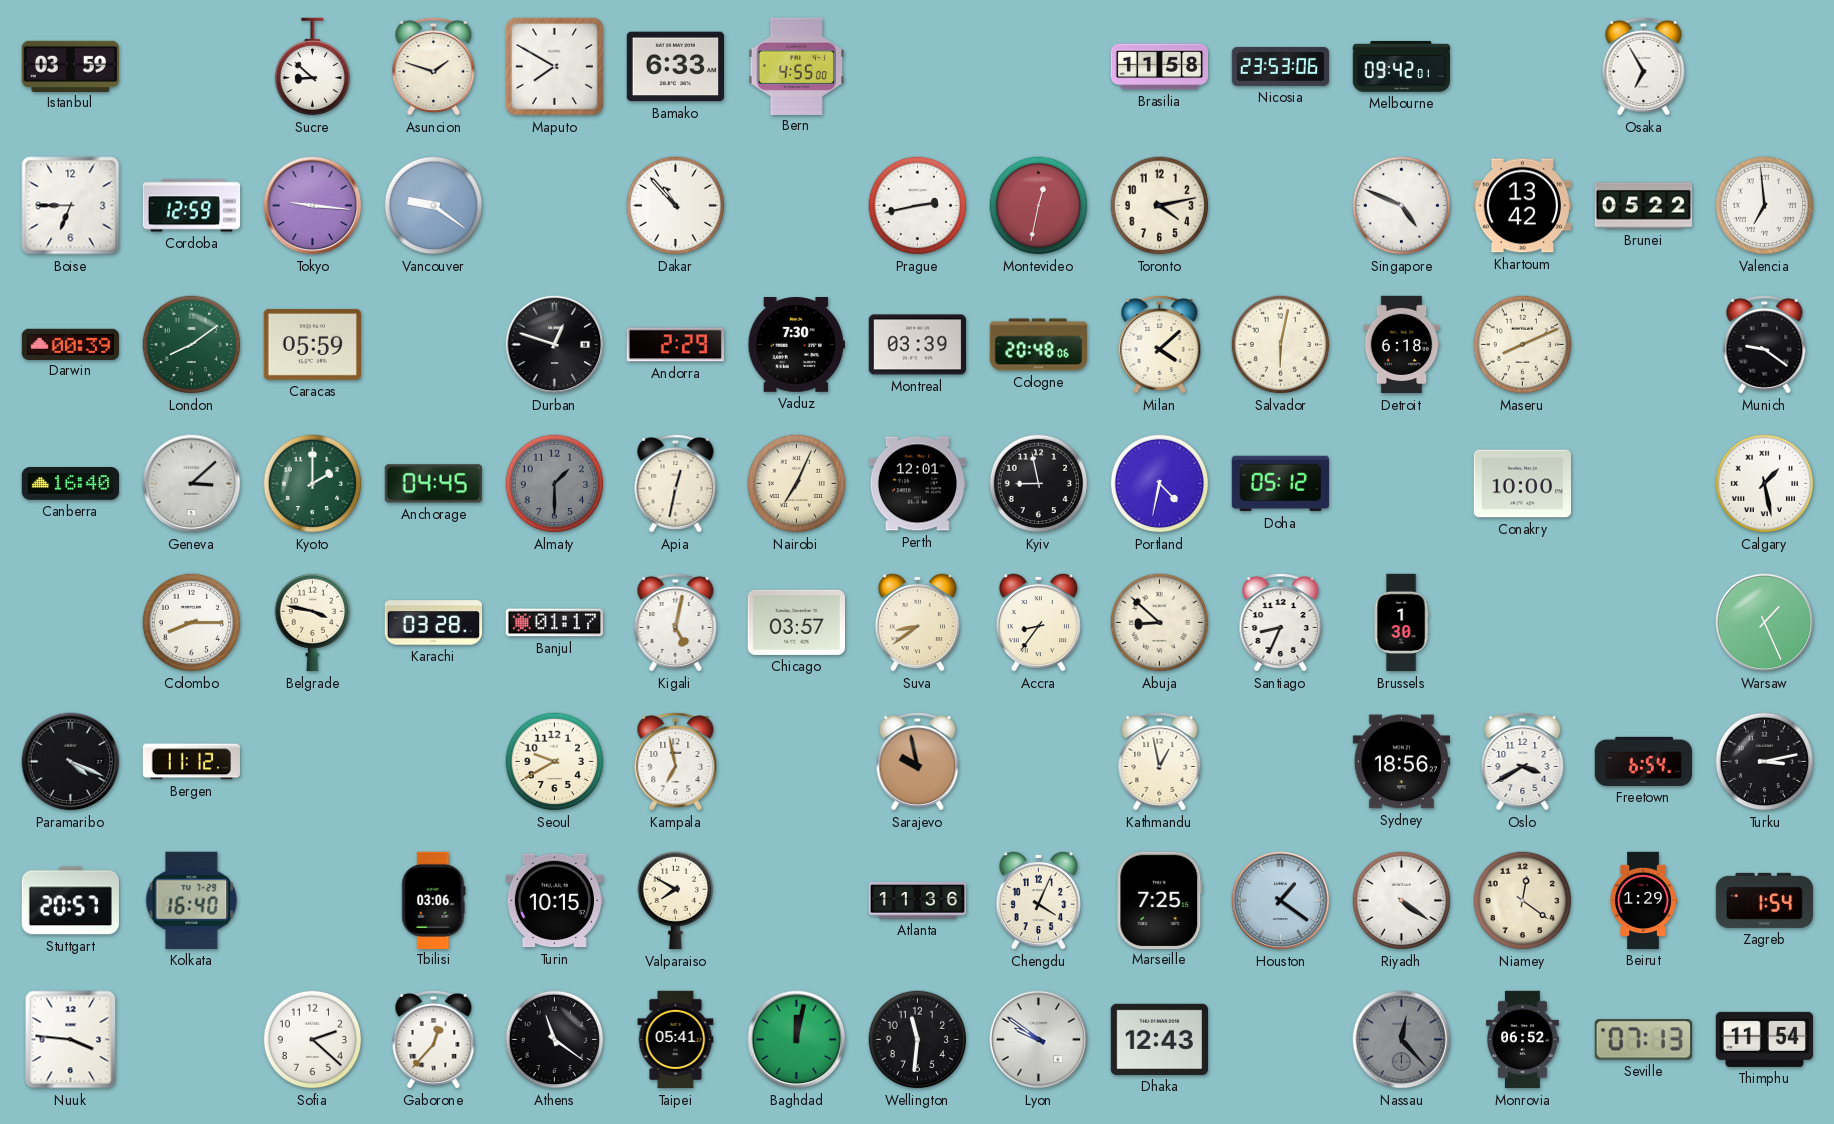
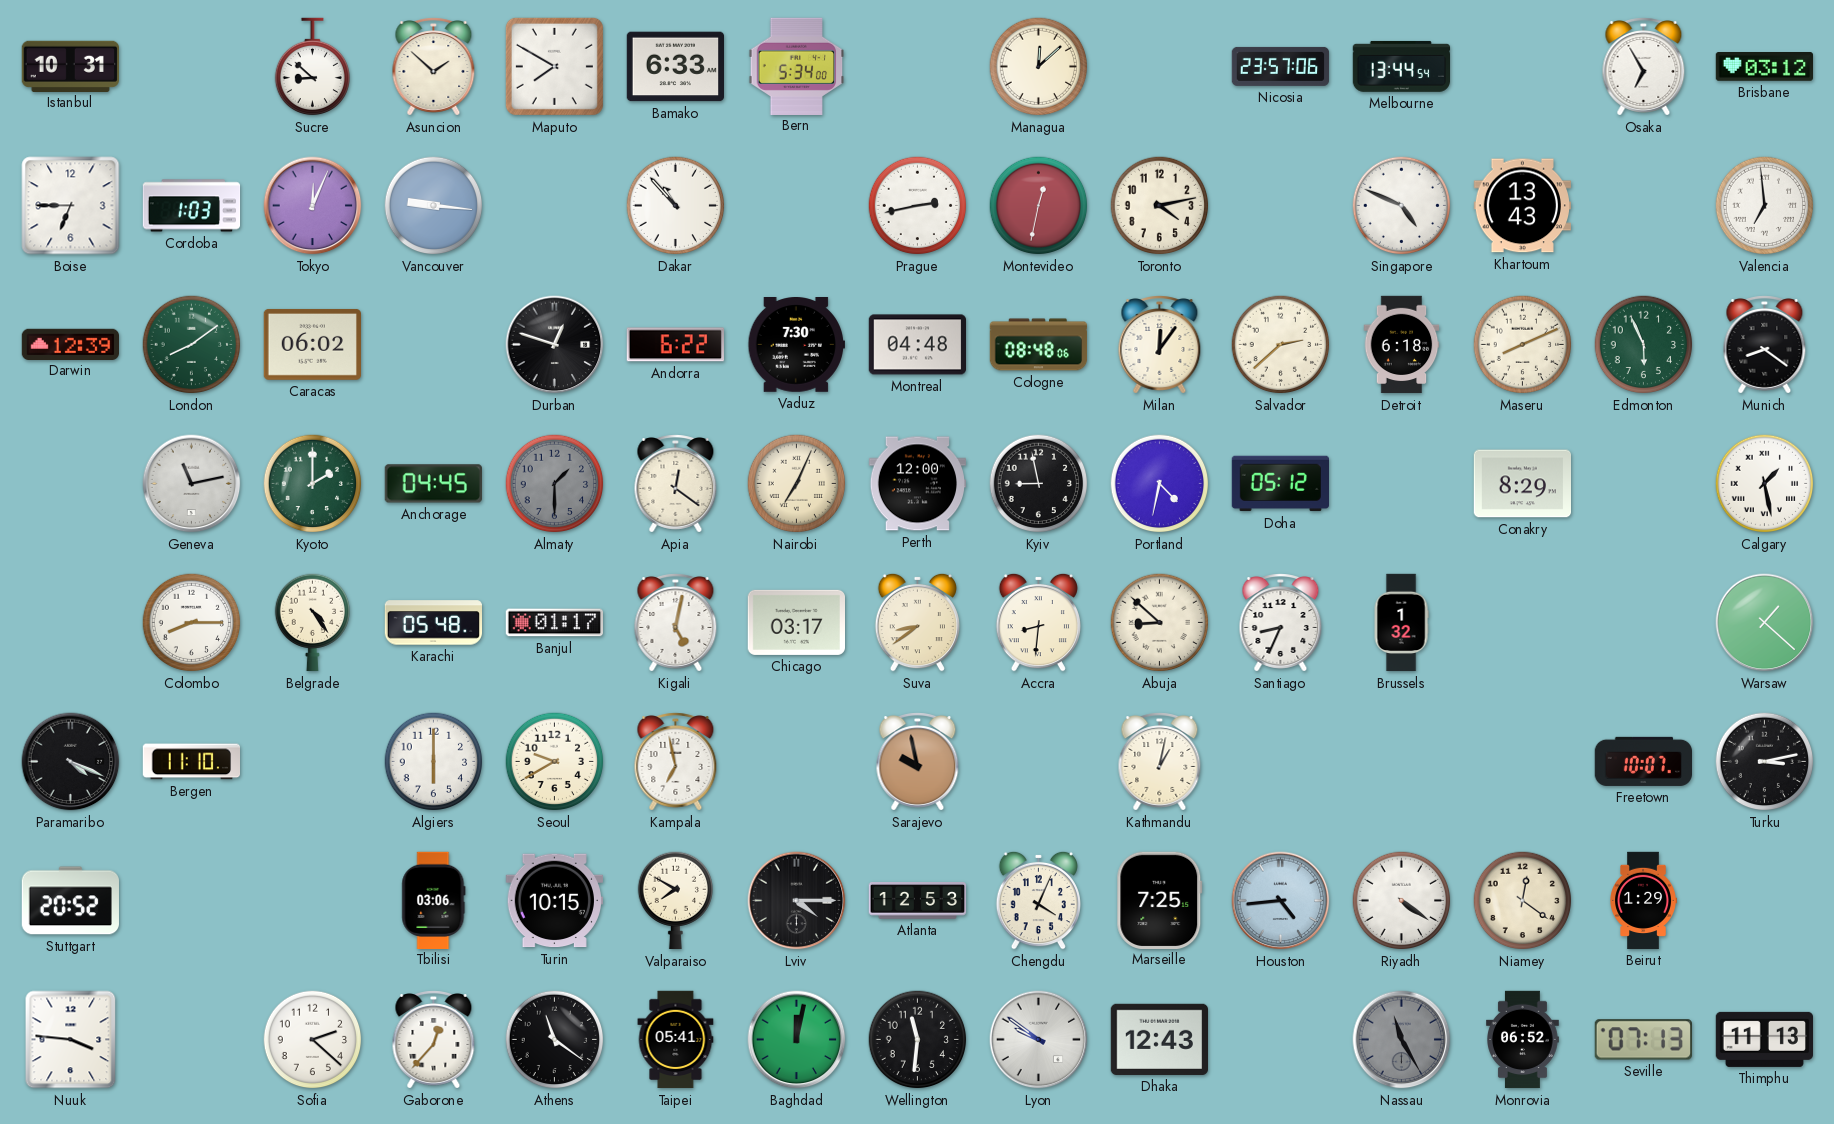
Istanbul: 03:59 -> 10:31
Asuncion: 1:48 -> 1:52
Bern: 4:55 -> 5:34
Managua: none -> 12:08
Brasilia: 11:58 -> none
Nicosia: 23:53 -> 23:57
Melbourne: 09:42 -> 13:44
Brisbane: none -> 03:12
Cordoba: 12:59 -> 1:03
Tokyo: 9:16 -> 12:04
Vancouver: 9:21 -> 9:16
Khartoum: 13:42 -> 13:43
Brunei: 05:22 -> none
Darwin: 00:39 -> 12:39
Caracas: 05:59 -> 06:02
Andorra: 2:29 -> 6:22
Montreal: 03:39 -> 04:48
Cologne: 20:48 -> 08:48
Milan: 4:08 -> 12:06
Salvador: 6:02 -> 2:38
Edmonton: none -> 5:56
Munich: 9:21 -> 8:21
Canberra: 16:40 -> none
Geneva: 3:08 -> 11:13
Apia: 12:32 -> 12:21
Perth: 12:01 -> 12:00
Conakry: 10:00 -> 8:29
Belgrade: 3:47 -> 4:24
Karachi: 03:28 -> 05:48
Chicago: 03:57 -> 03:17
Accra: 8:36 -> 8:31
Brussels: 1:30 -> 1:32
Warsaw: 1:26 -> 1:22
Bergen: 11:12 -> 11:10
Algiers: none -> 6:00
Kathmandu: 12:58 -> 1:02
Sydney: 18:56 -> none
Oslo: 3:40 -> none
Freetown: 6:54 -> 10:07
Stuttgart: 20:57 -> 20:52
Kolkata: 16:40 -> none
Lviv: none -> 4:15
Atlanta: 11:36 -> 12:53
Houston: 1:21 -> 4:44
Zagreb: 1:54 -> none
Nassau: 12:23 -> 11:25
Thimphu: 11:54 -> 11:13
